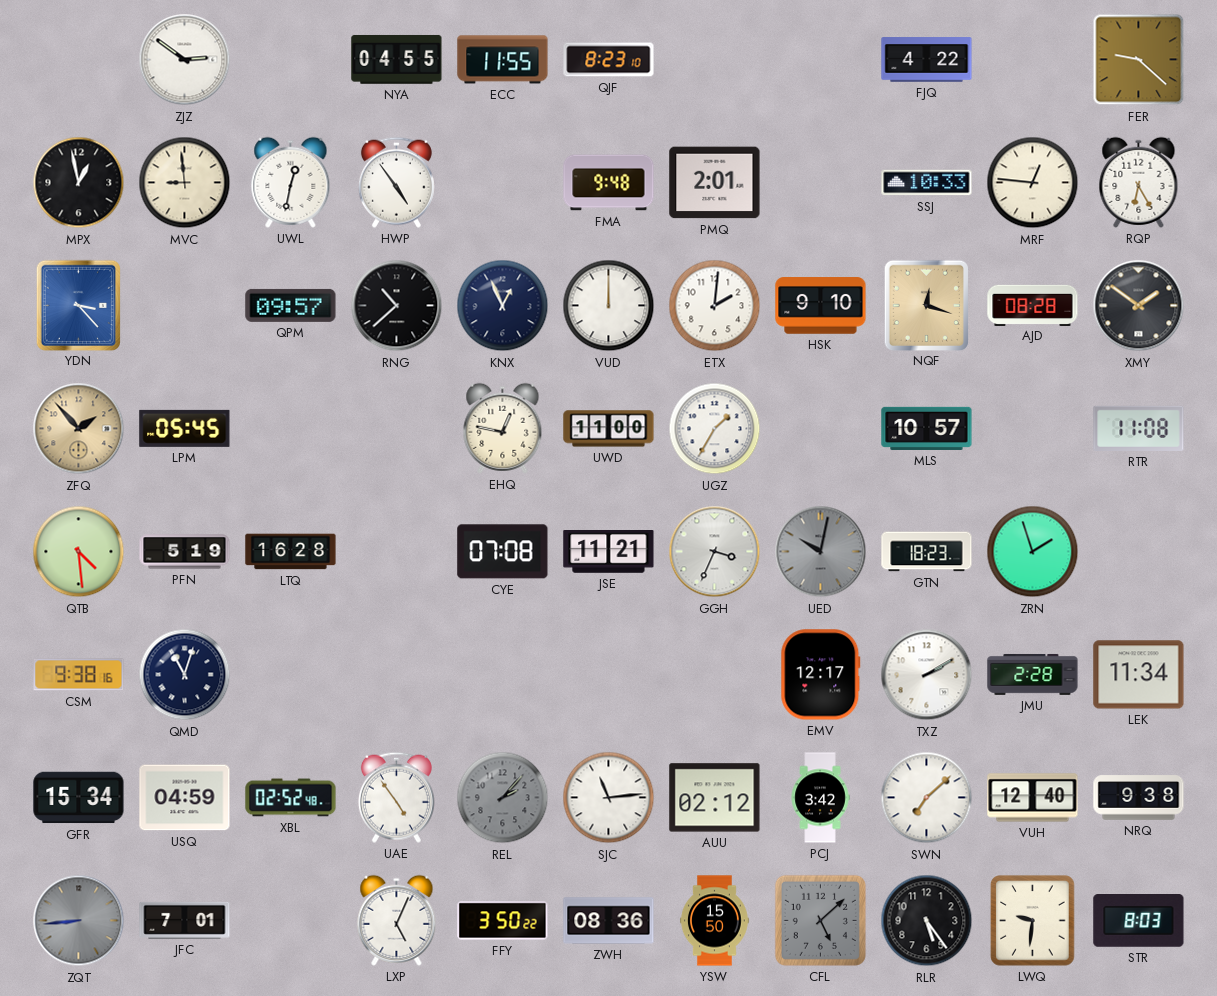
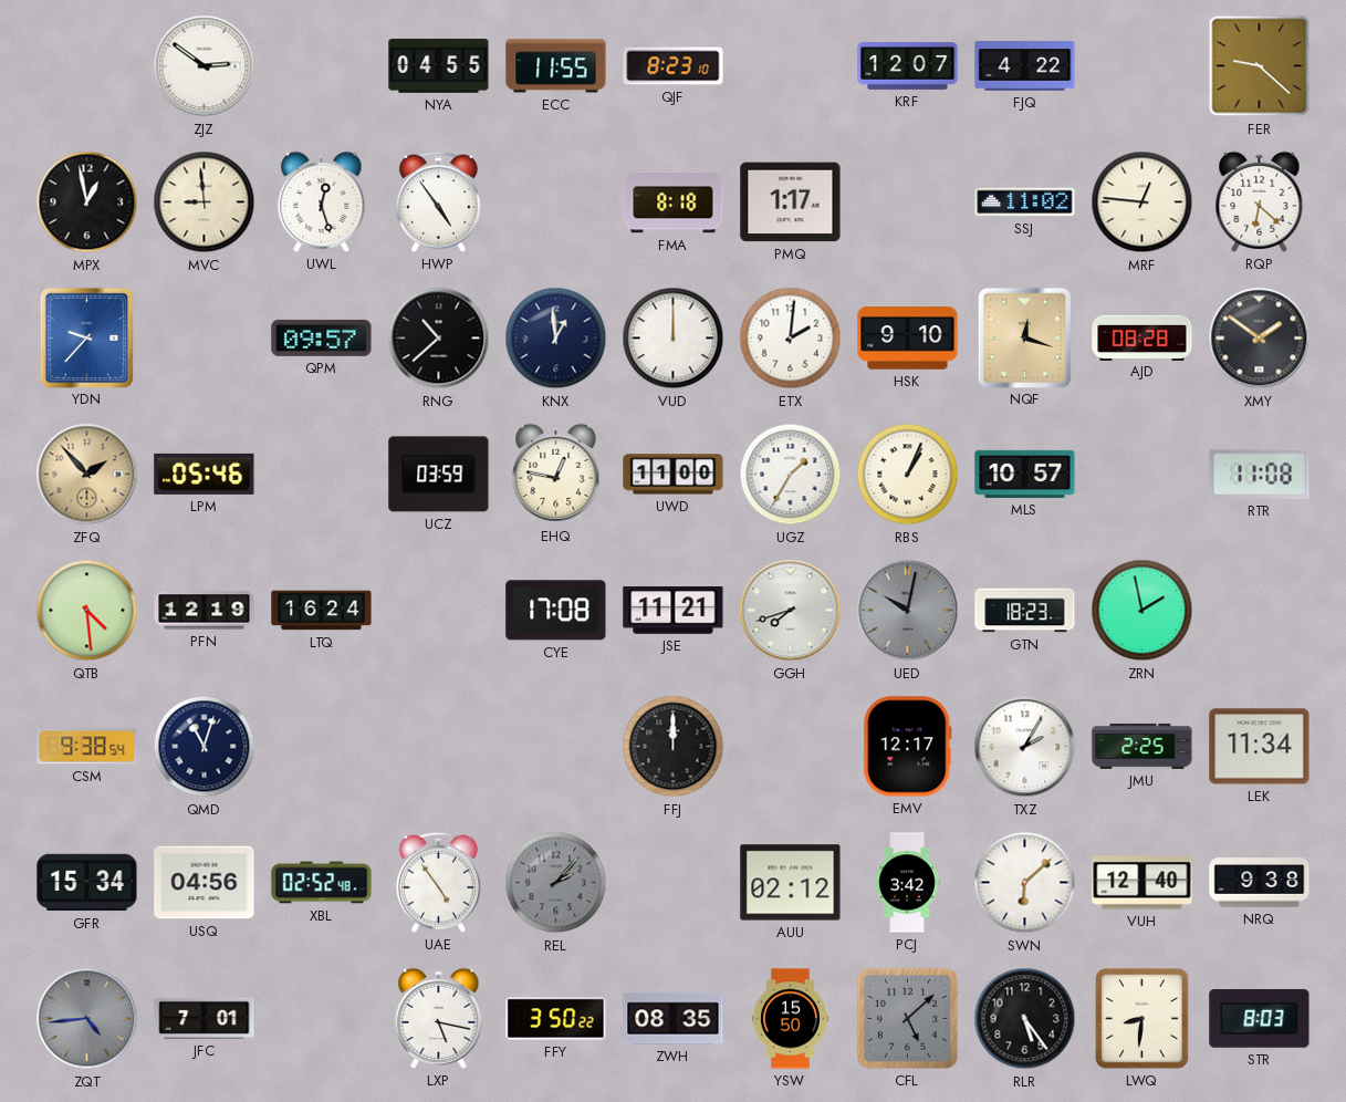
KRF: none -> 12:07
UWL: 12:32 -> 12:27
FMA: 9:48 -> 8:18
PMQ: 2:01 -> 1:17
SSJ: 10:33 -> 11:02
RQP: 6:25 -> 6:22
YDN: 3:23 -> 9:37
KNX: 12:56 -> 12:59
LPM: 05:45 -> 05:46
UCZ: none -> 03:59
RBS: none -> 1:04
PFN: 5:19 -> 12:19
LTQ: 16:28 -> 16:24
CYE: 07:08 -> 17:08
GGH: 3:34 -> 7:42
ZRN: 1:57 -> 1:58
CSM: 9:38:16 -> 9:38:54
FFJ: none -> 12:00
TXZ: 2:10 -> 2:05
JMU: 2:28 -> 2:25
USQ: 04:59 -> 04:56
SJC: 11:14 -> none
SWN: 7:08 -> 6:08
ZQT: 8:44 -> 4:44
LXP: 5:04 -> 5:17
ZWH: 08:36 -> 08:35
LWQ: 9:31 -> 8:31
